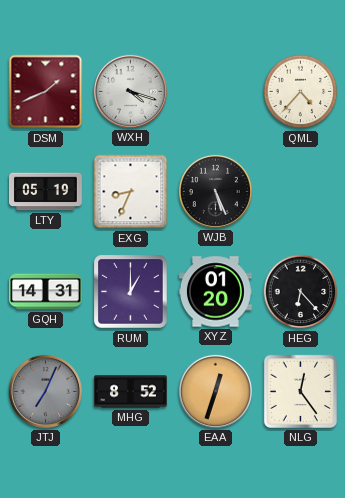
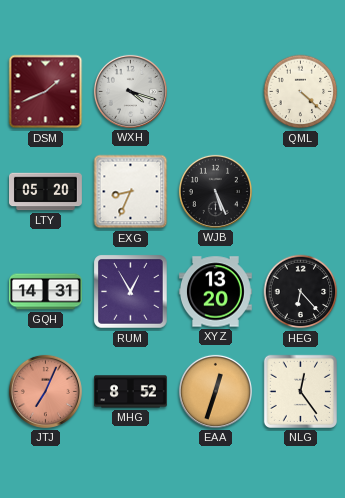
QML: 4:37 -> 4:22
LTY: 05:19 -> 05:20
RUM: 1:00 -> 12:55
XYZ: 01:20 -> 13:20
JTJ dial: grey -> salmon
